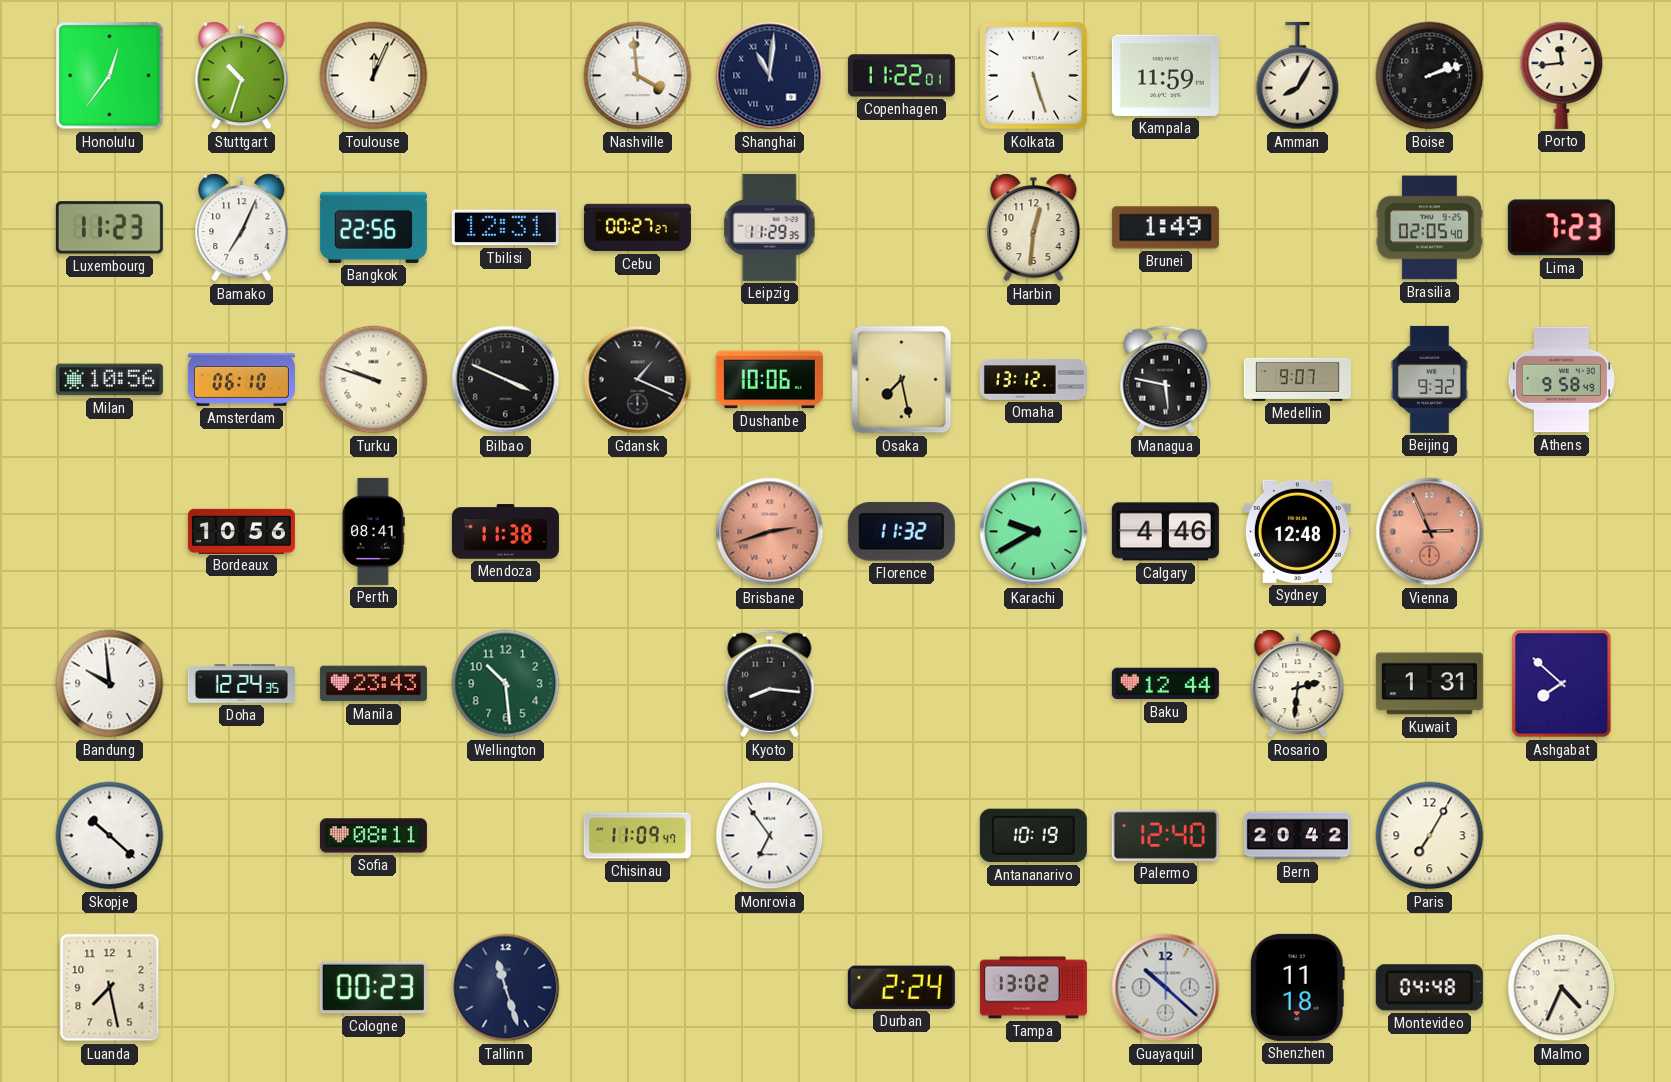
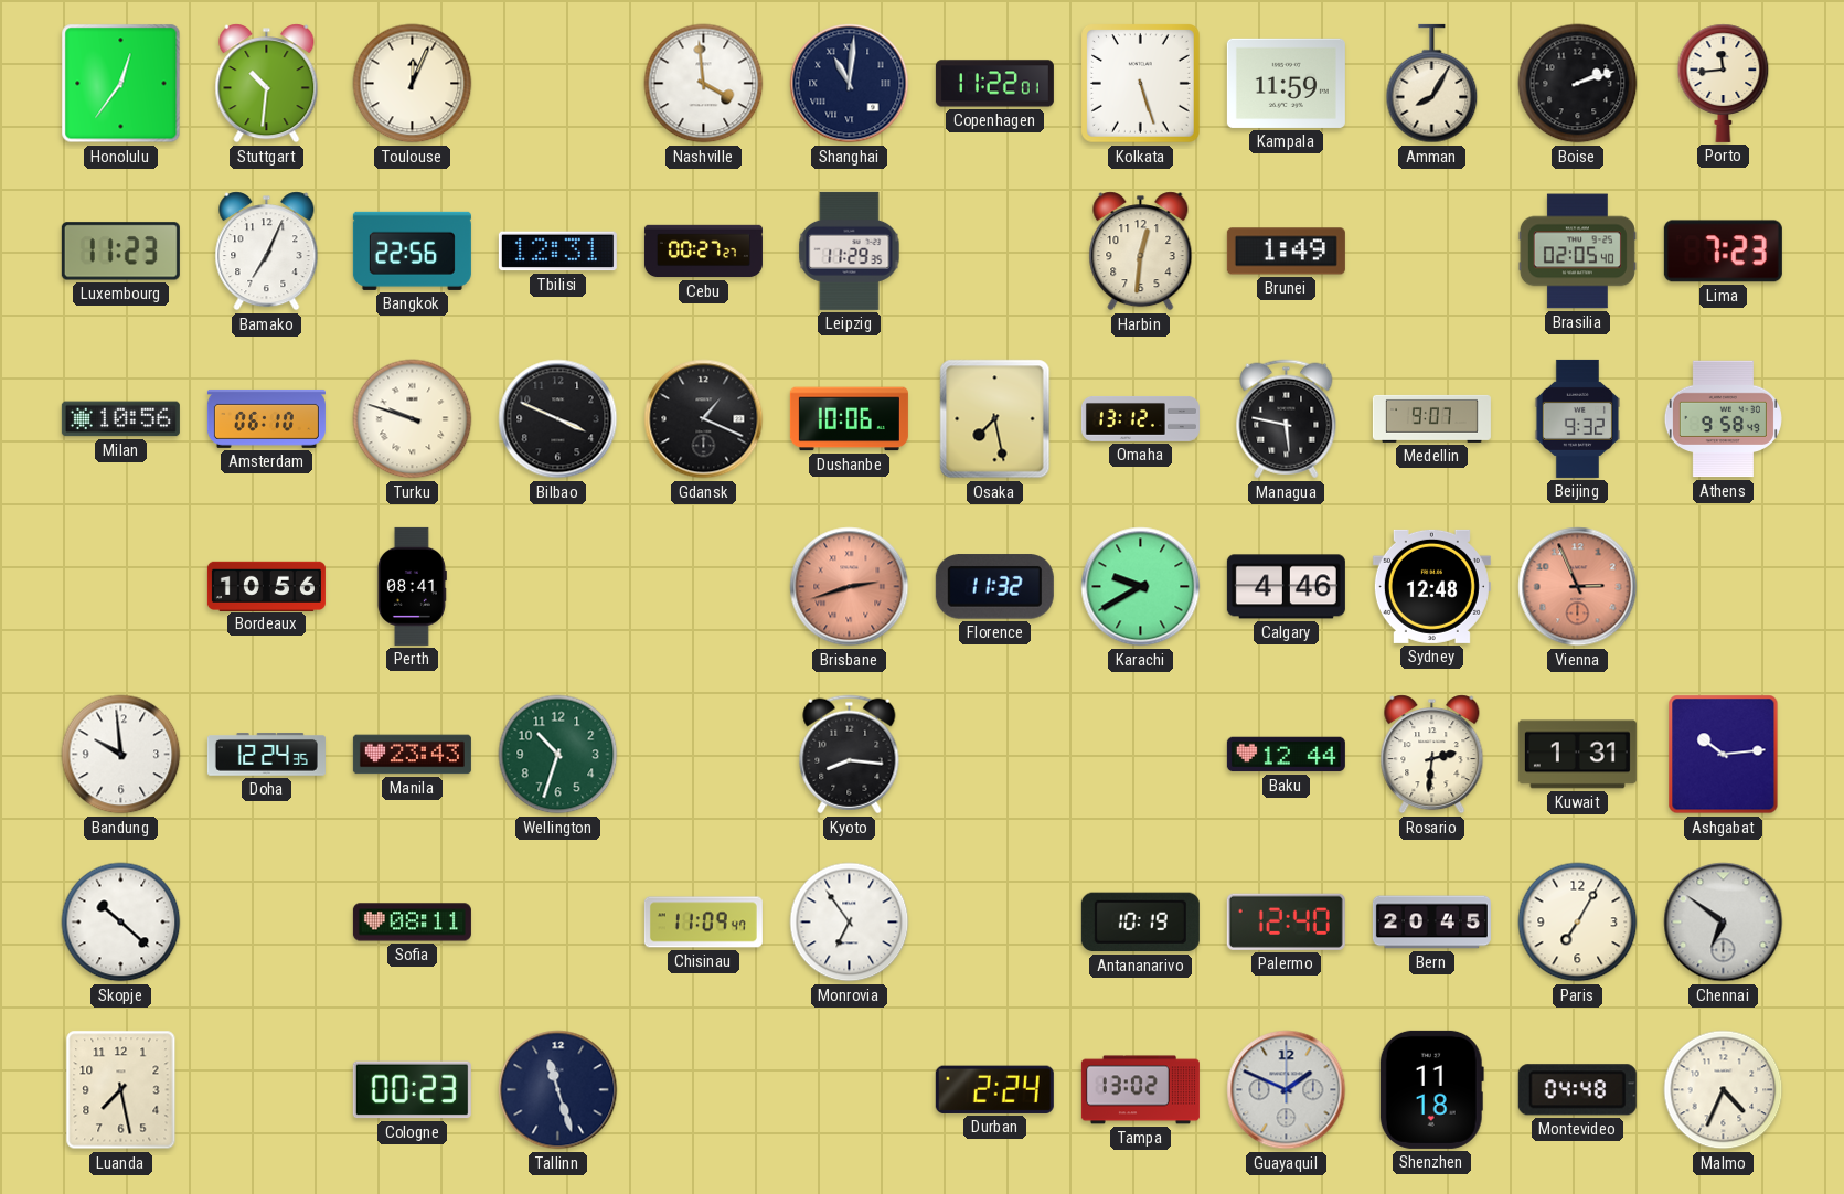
Stuttgart: 10:33 -> 10:31
Mendoza: 11:38 -> none
Wellington: 10:29 -> 10:33
Ashgabat: 7:52 -> 10:14
Bern: 20:42 -> 20:45
Chennai: none -> 6:51
Guayaquil: 10:22 -> 1:49
